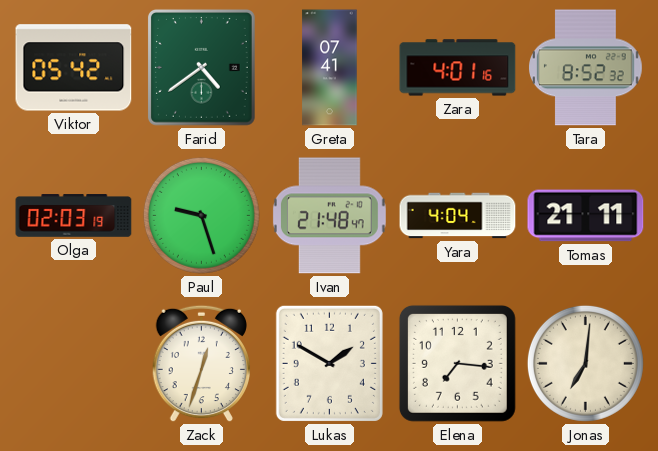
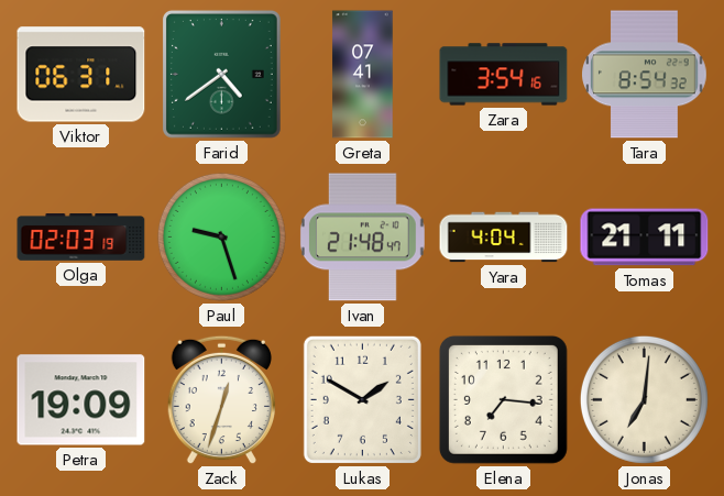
Viktor: 05:42 -> 06:31
Zara: 4:01 -> 3:54
Tara: 8:52 -> 8:54
Petra: none -> 19:09
